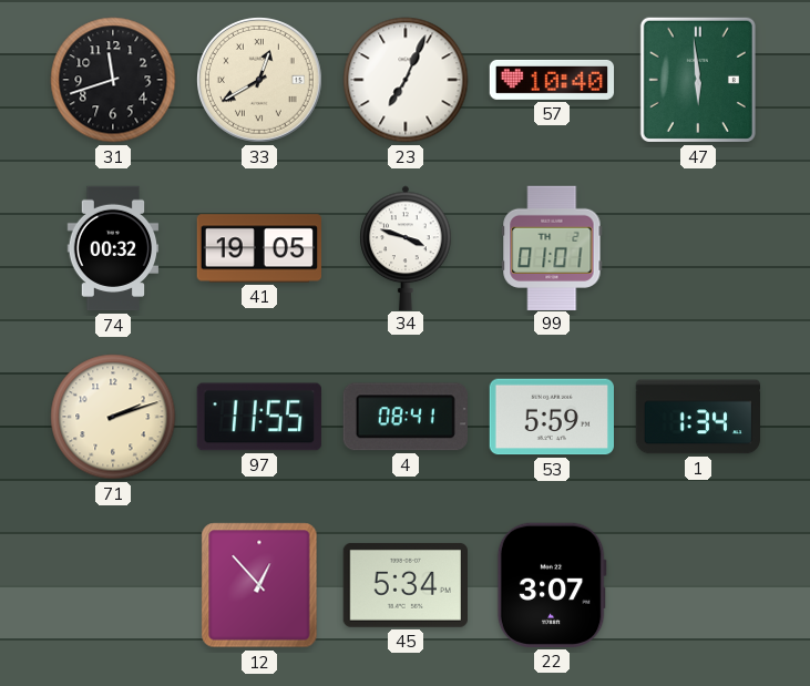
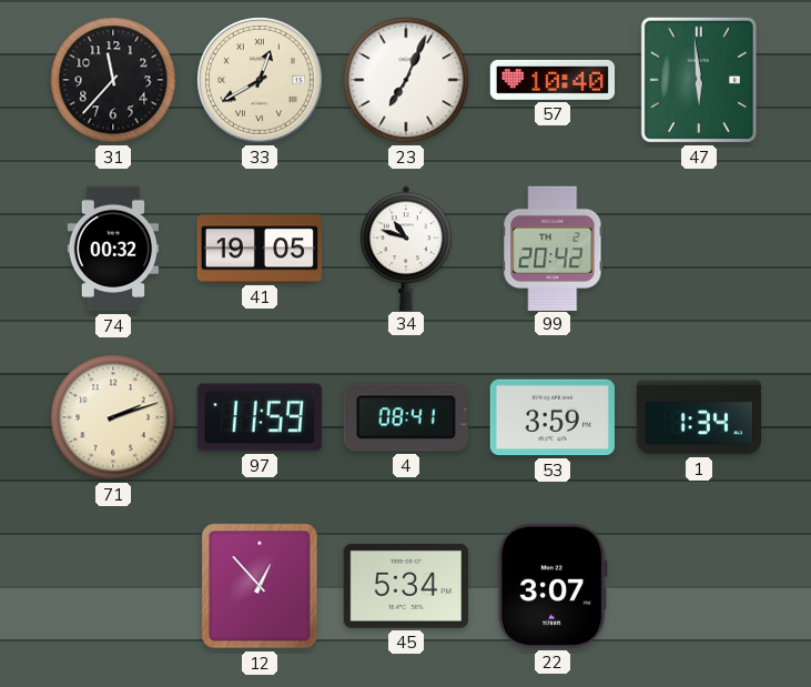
31: 11:42 -> 11:37
34: 3:48 -> 10:48
99: 01:01 -> 20:42
97: 11:55 -> 11:59
53: 5:59 -> 3:59
